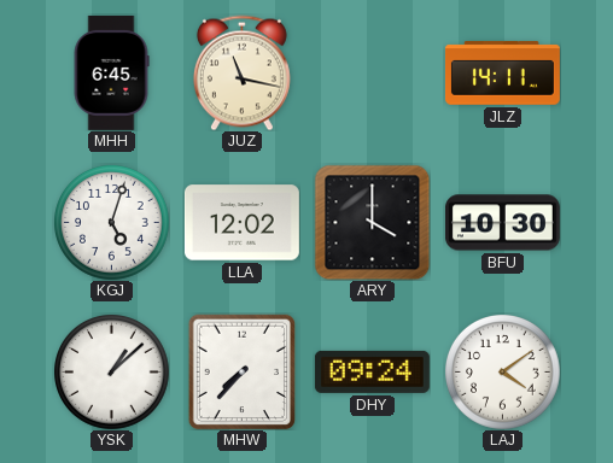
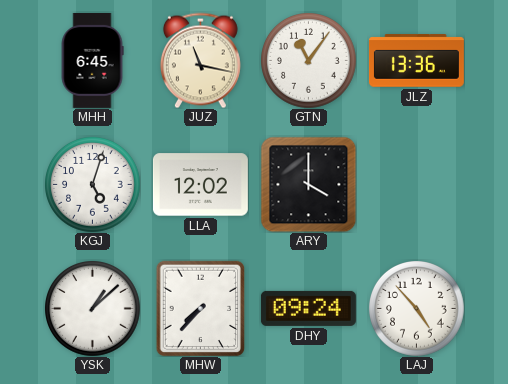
GTN: none -> 11:06
JLZ: 14:11 -> 13:36
BFU: 10:30 -> none
LAJ: 4:09 -> 4:53
